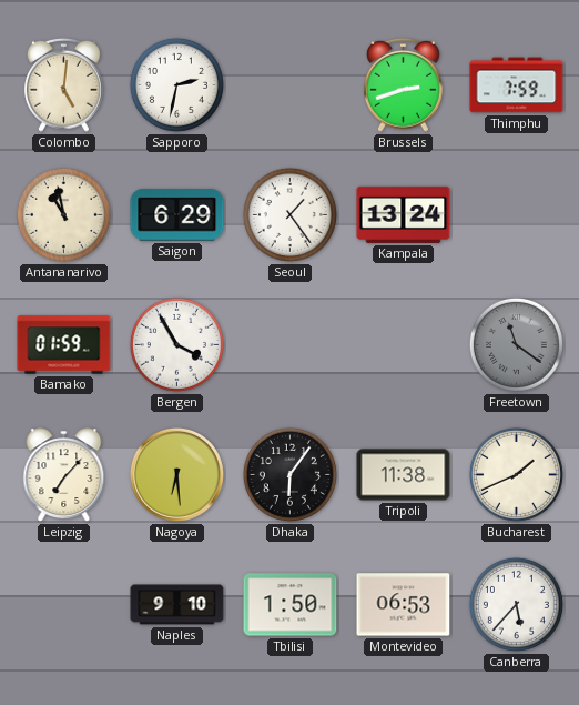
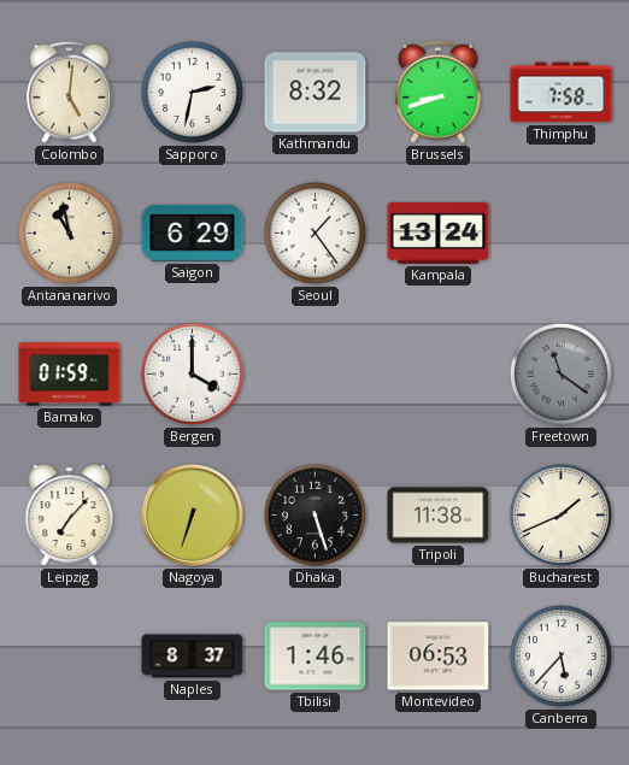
Kathmandu: none -> 8:32
Brussels: 2:42 -> 8:42
Thimphu: 7:59 -> 7:58
Bergen: 3:55 -> 4:00
Nagoya: 6:29 -> 6:33
Dhaka: 6:06 -> 5:27
Naples: 9:10 -> 8:37
Tbilisi: 1:50 -> 1:46
